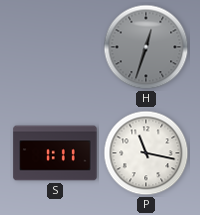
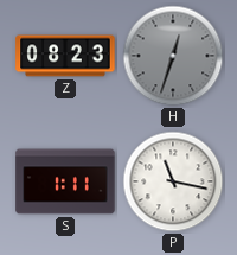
Z: none -> 08:23
